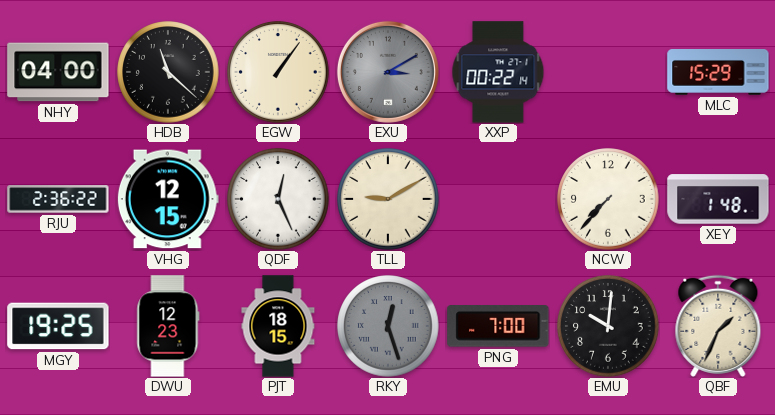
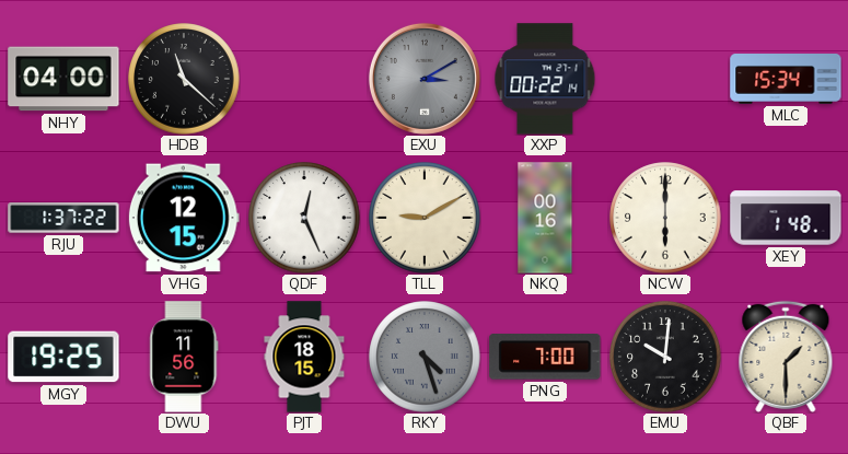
EGW: 1:06 -> none
MLC: 15:29 -> 15:34
RJU: 2:36 -> 1:37
NKQ: none -> 00:16
NCW: 7:37 -> 6:00
DWU: 12:23 -> 11:56
RKY: 12:27 -> 4:27
QBF: 1:34 -> 1:30
